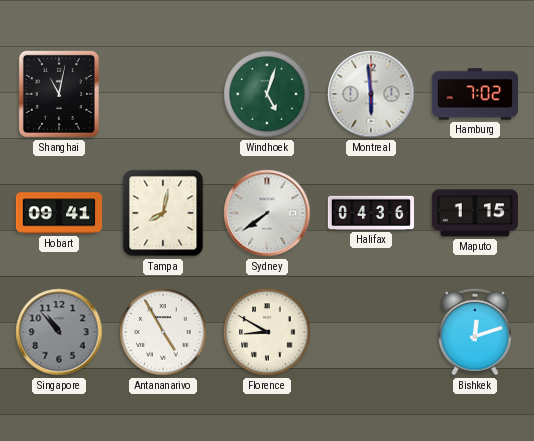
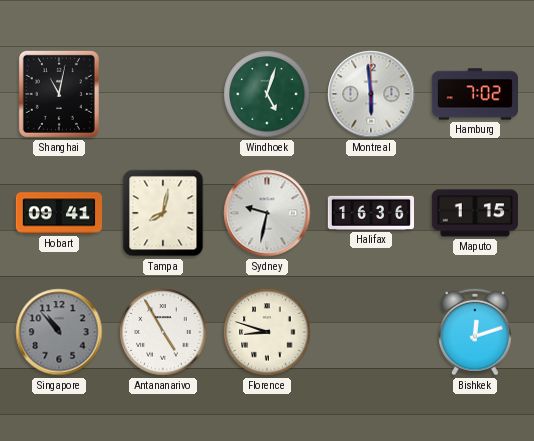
Sydney: 7:39 -> 9:32
Halifax: 04:36 -> 16:36
Florence: 8:50 -> 8:48
